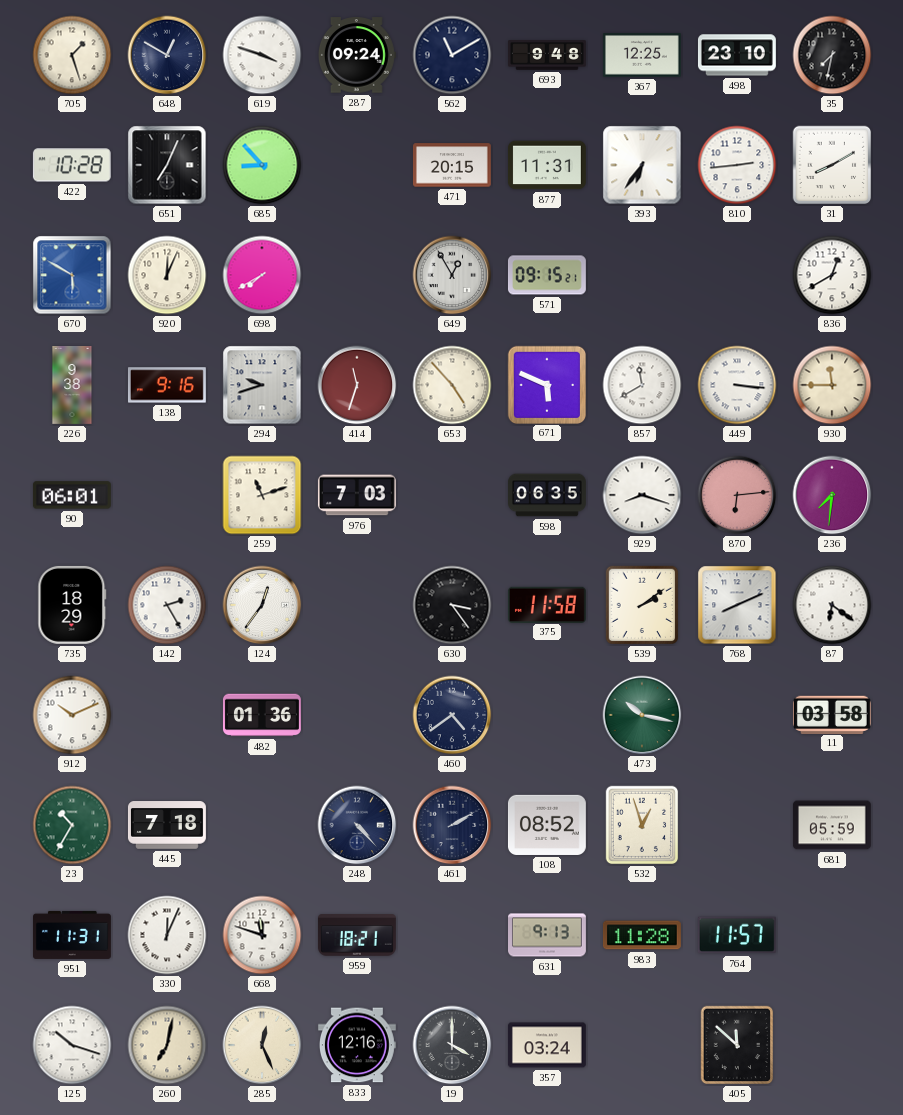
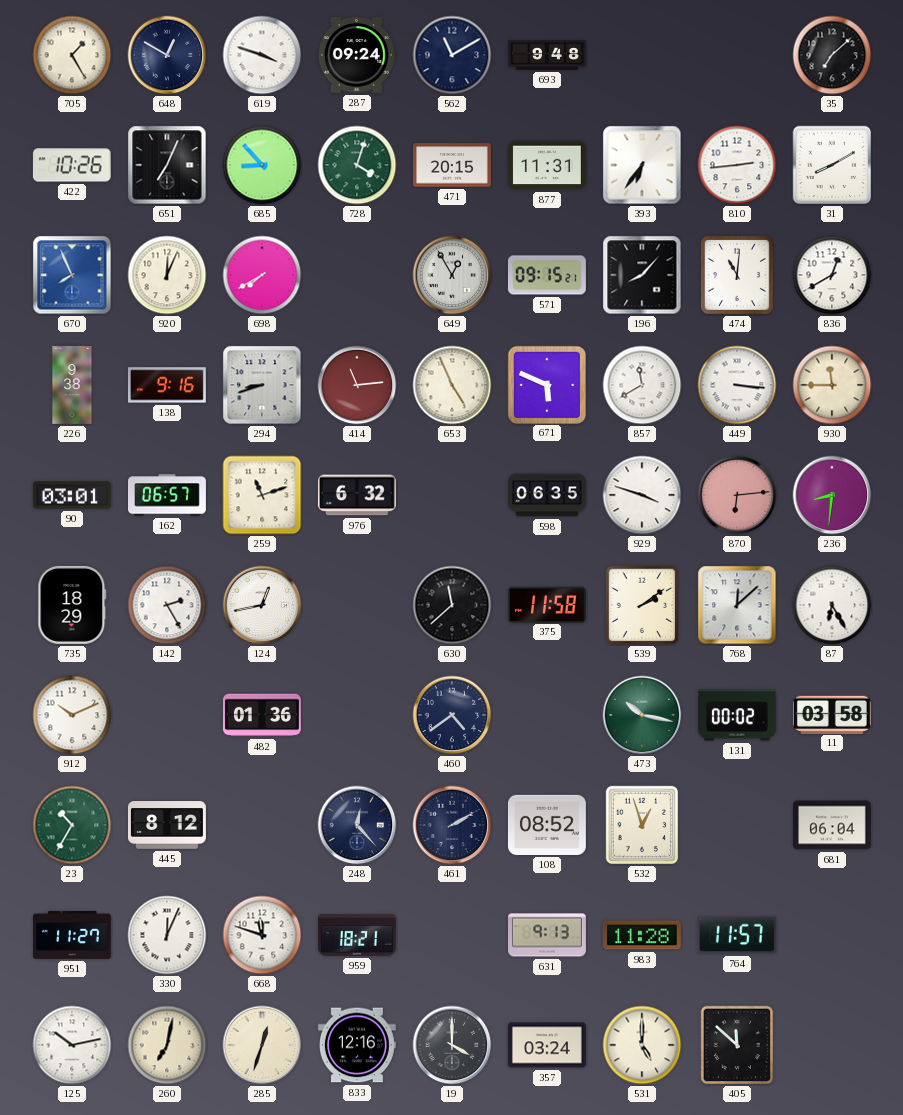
705: 1:27 -> 1:25
367: 12:25 -> none
498: 23:10 -> none
35: 7:32 -> 7:08
422: 10:28 -> 10:26
728: none -> 4:03
670: 5:50 -> 7:56
196: none -> 8:07
474: none -> 11:01
294: 9:42 -> 8:42
414: 11:33 -> 11:14
653: 4:53 -> 4:56
90: 06:01 -> 03:01
162: none -> 06:57
976: 7:03 -> 6:32
929: 8:18 -> 3:48
236: 7:31 -> 8:31
124: 12:36 -> 12:43
630: 3:24 -> 11:38
768: 8:11 -> 12:08
87: 6:21 -> 6:25
131: none -> 00:02
445: 7:18 -> 8:12
248: 4:23 -> 12:23
681: 05:59 -> 06:04
951: 11:31 -> 11:27
125: 10:18 -> 10:13
285: 12:26 -> 12:33
531: none -> 5:00
